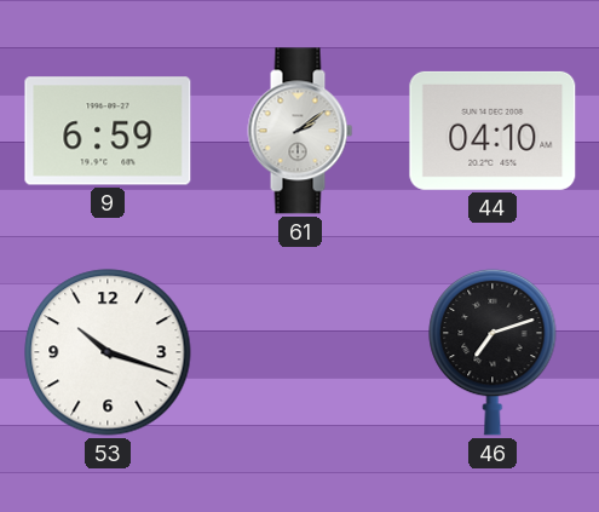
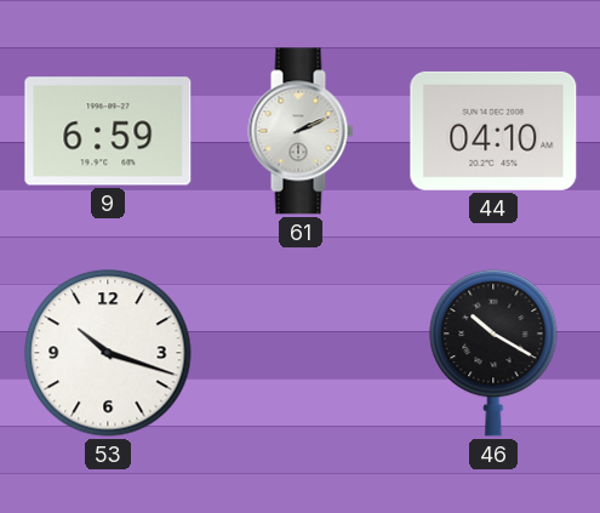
61: 2:09 -> 2:11
46: 7:12 -> 10:20
